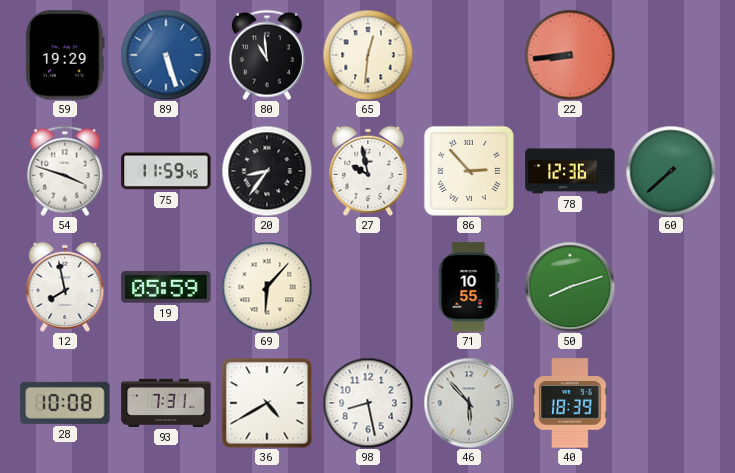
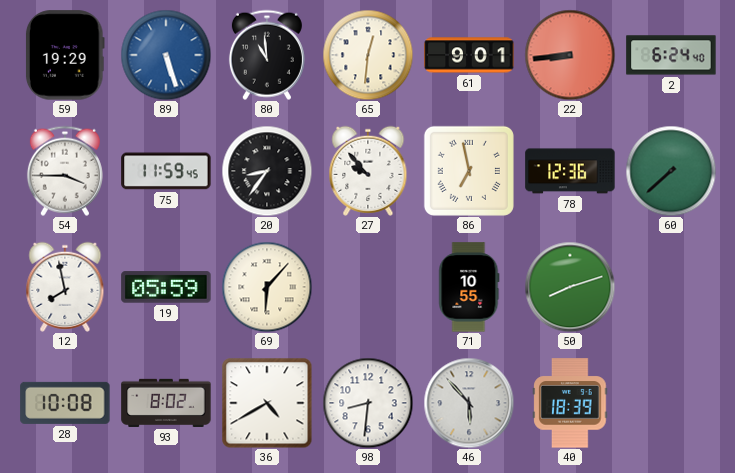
61: none -> 9:01
2: none -> 6:24
54: 3:48 -> 3:45
27: 9:58 -> 9:53
86: 2:53 -> 6:58
93: 7:31 -> 8:02
98: 8:28 -> 8:31
